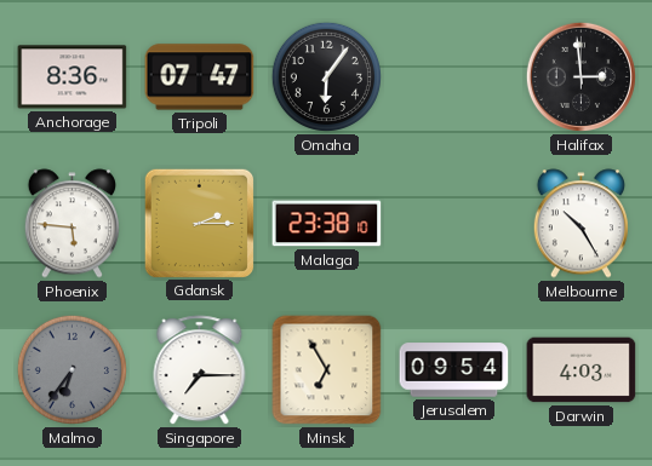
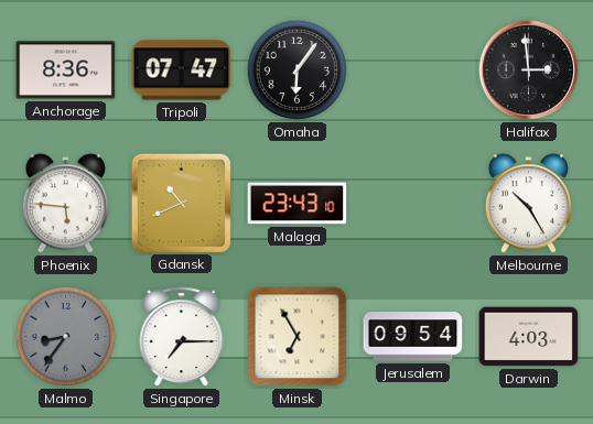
Gdansk: 2:15 -> 10:41
Malaga: 23:38 -> 23:43
Malmo: 6:36 -> 8:36
